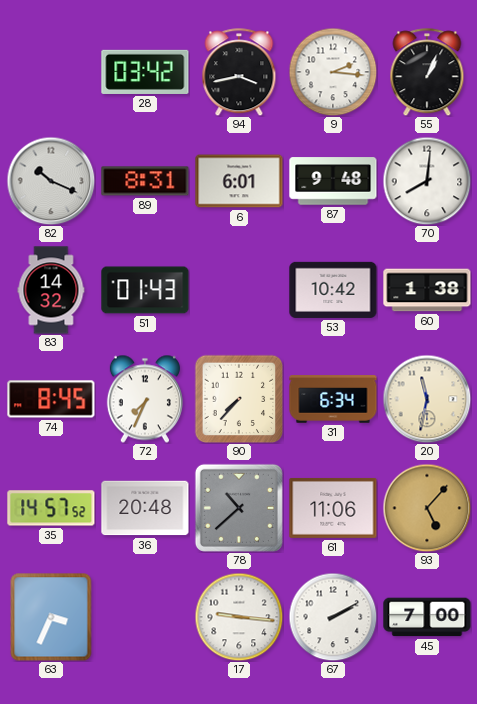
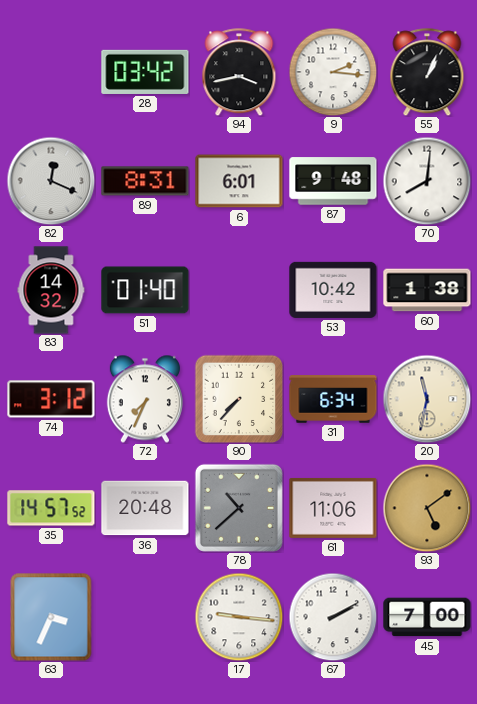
82: 10:19 -> 12:19
51: 01:43 -> 01:40
74: 8:45 -> 3:12
93: 5:07 -> 5:09
